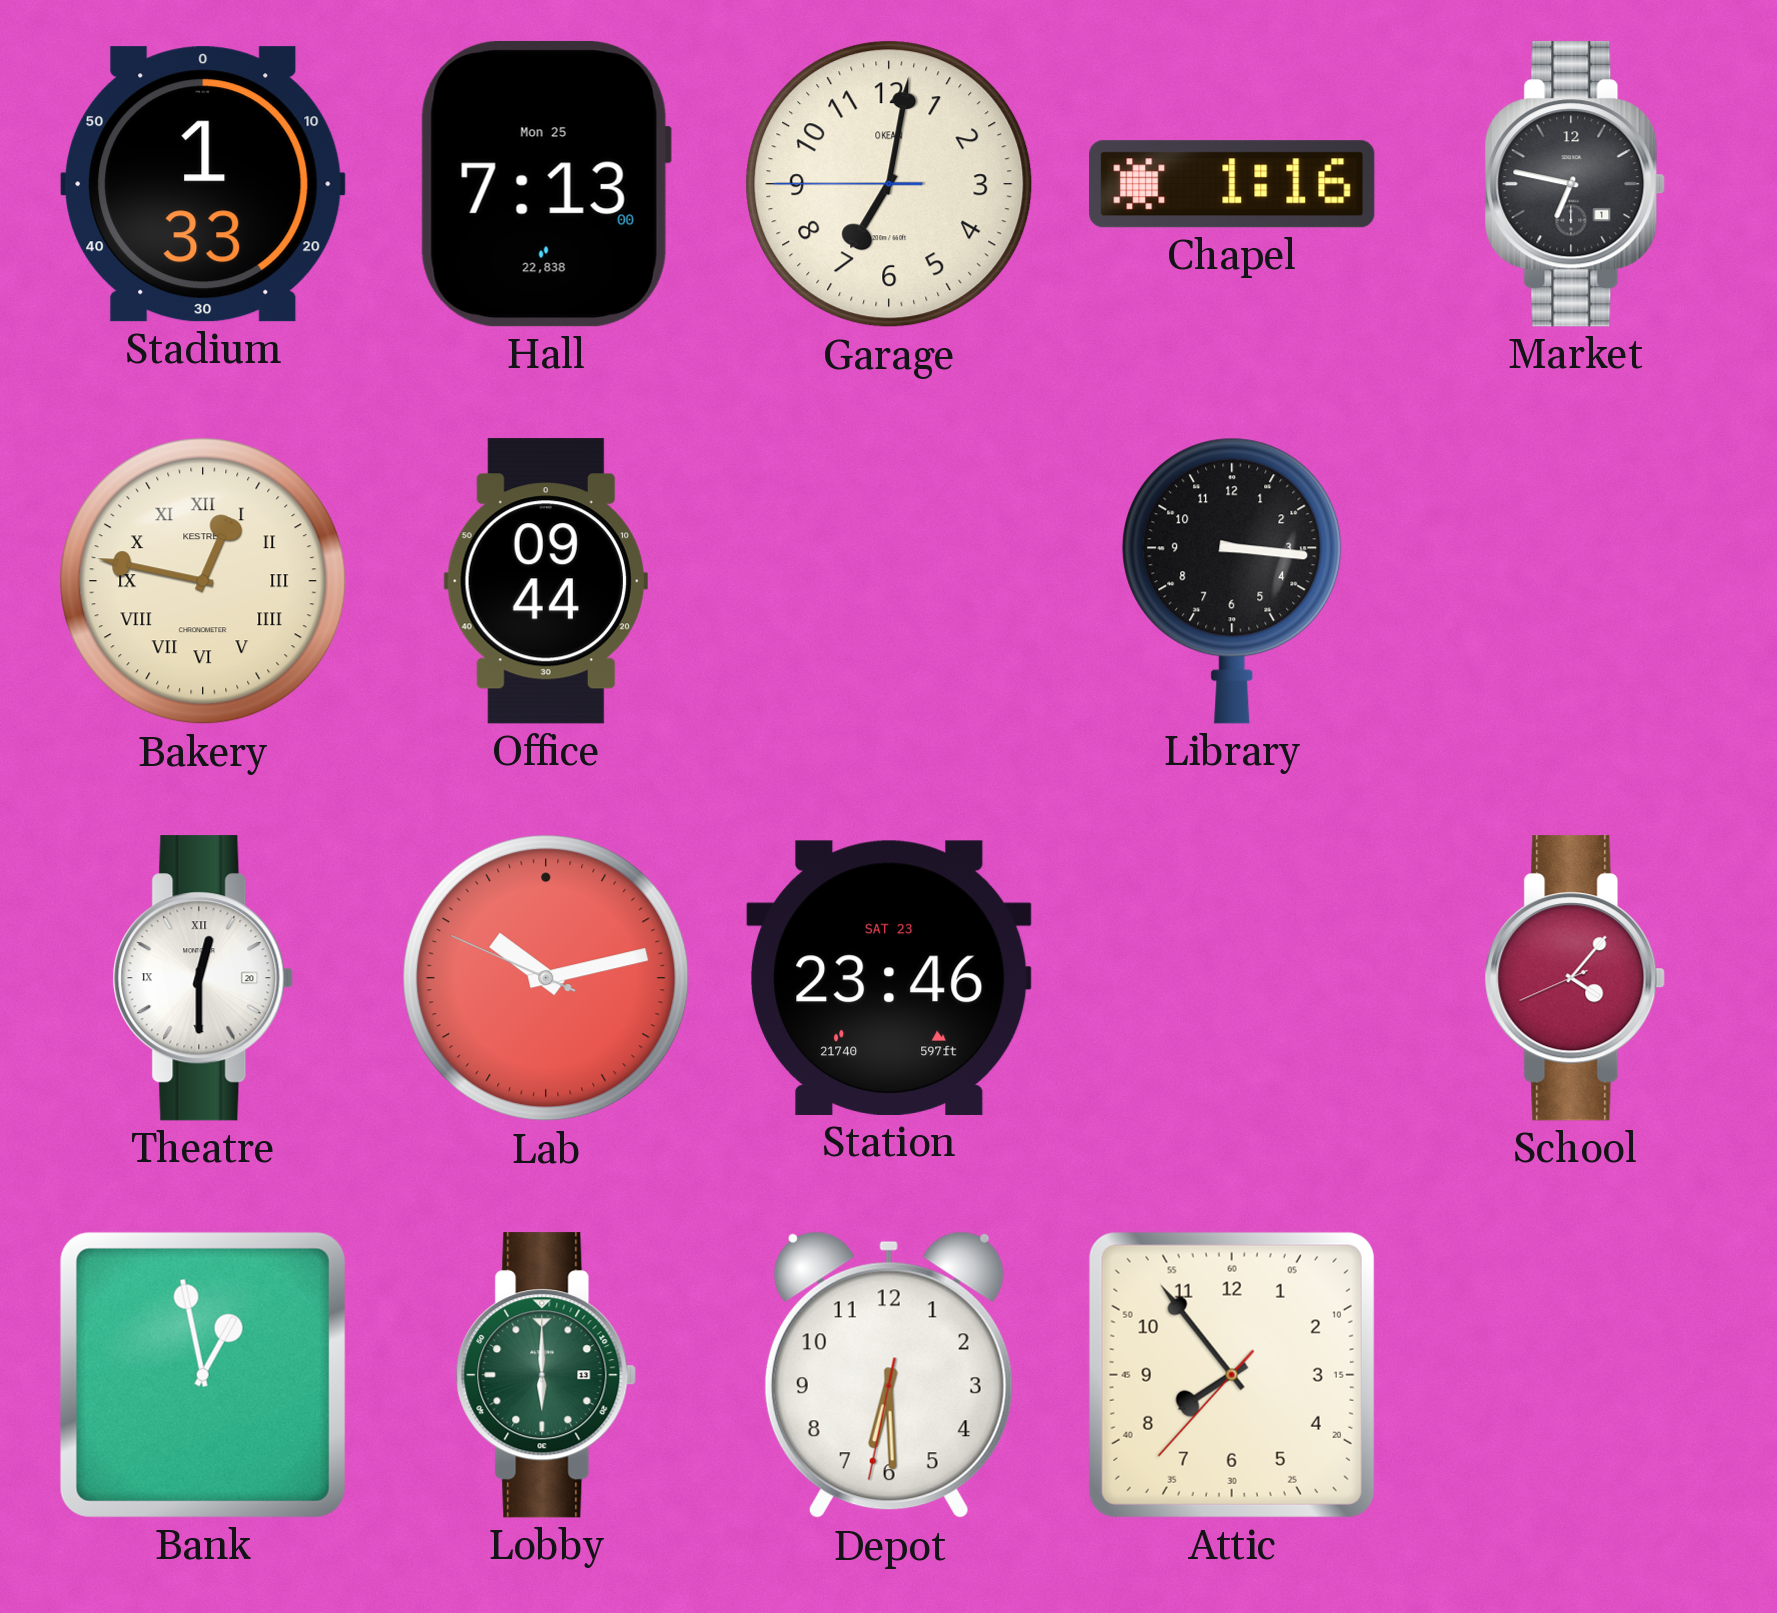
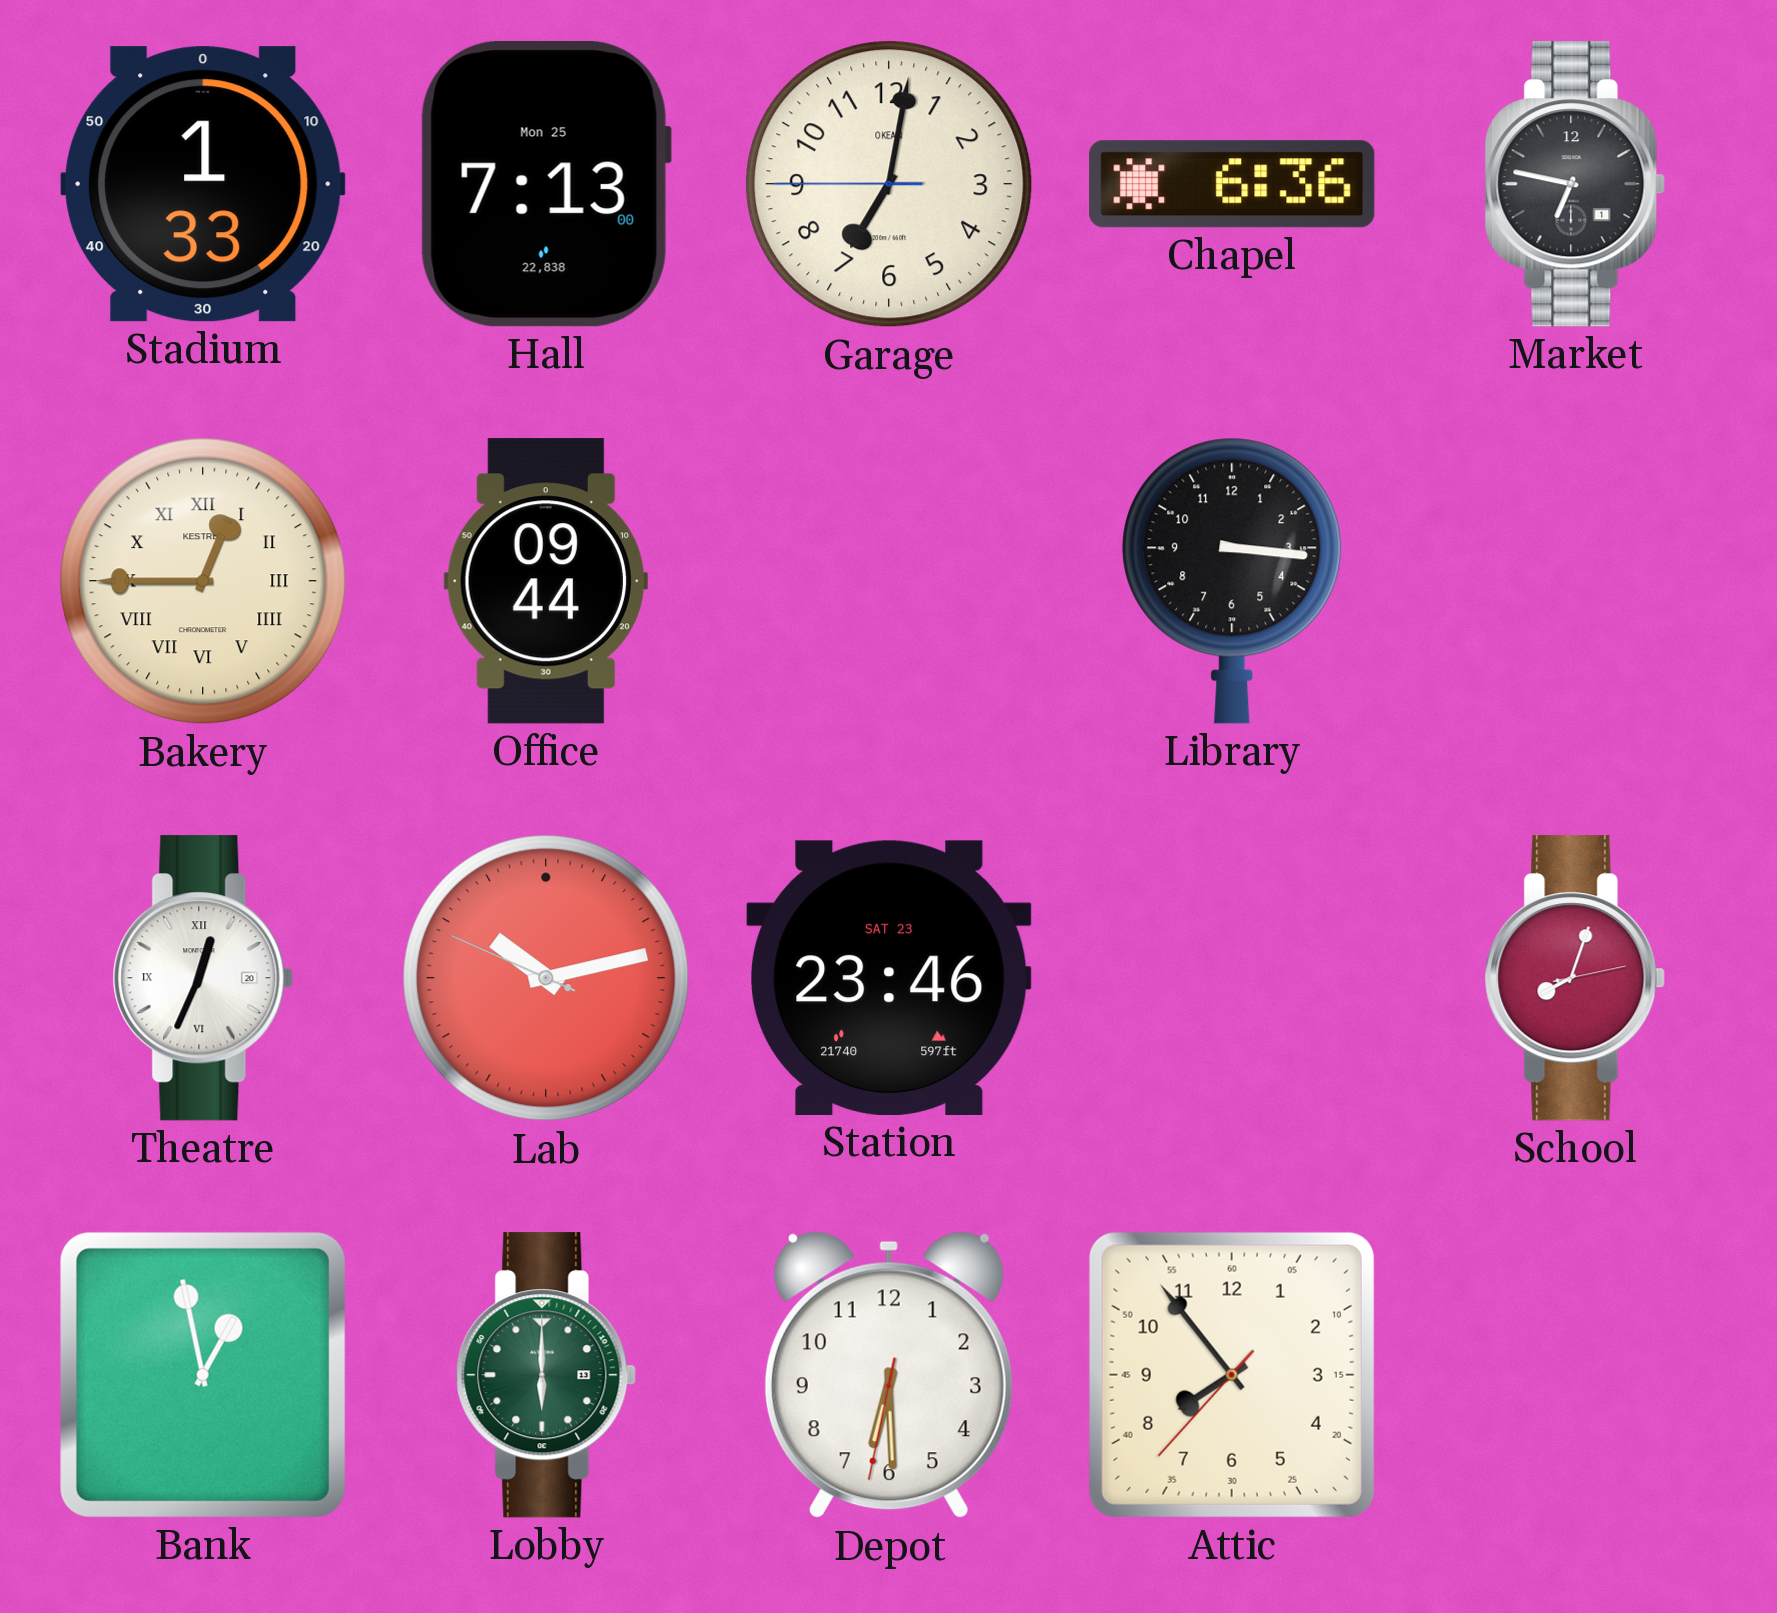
Chapel: 1:16 -> 6:36
Bakery: 12:47 -> 12:45
Theatre: 12:30 -> 12:34
School: 4:06 -> 8:03
